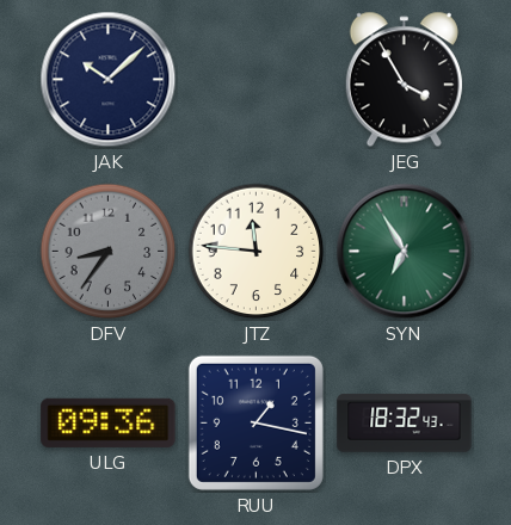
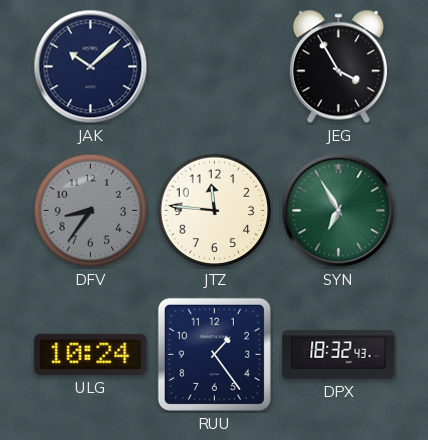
ULG: 09:36 -> 10:24
RUU: 1:17 -> 1:24
